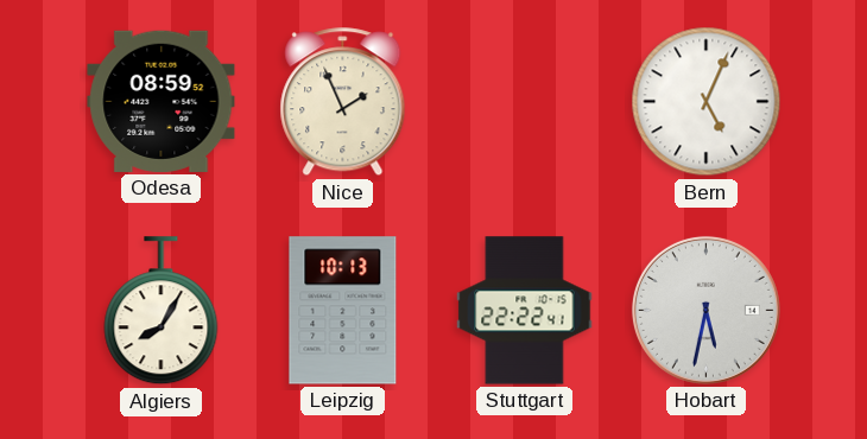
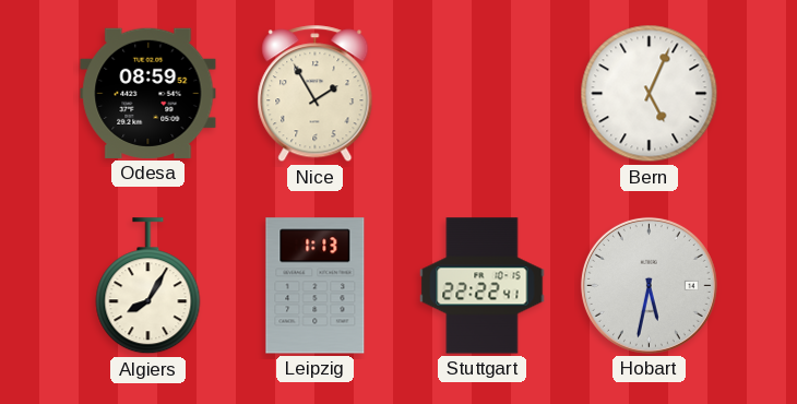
Nice: 1:56 -> 1:55
Leipzig: 10:13 -> 1:13
